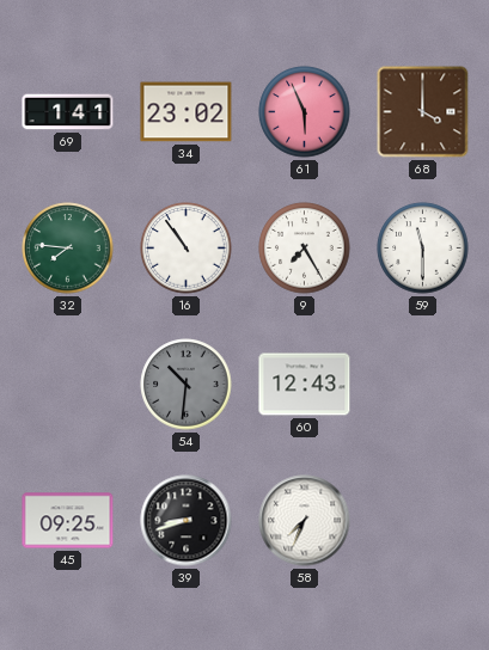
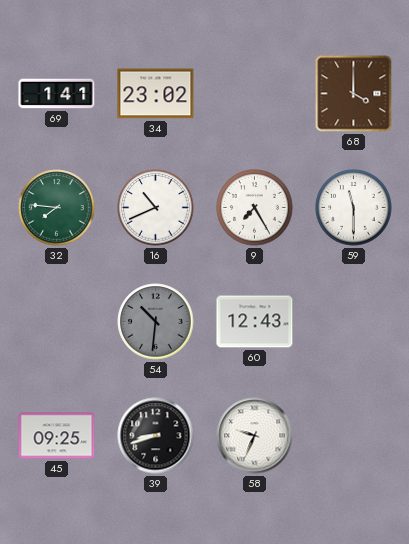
61: 5:56 -> none
16: 10:54 -> 10:41
58: 7:34 -> 9:34
